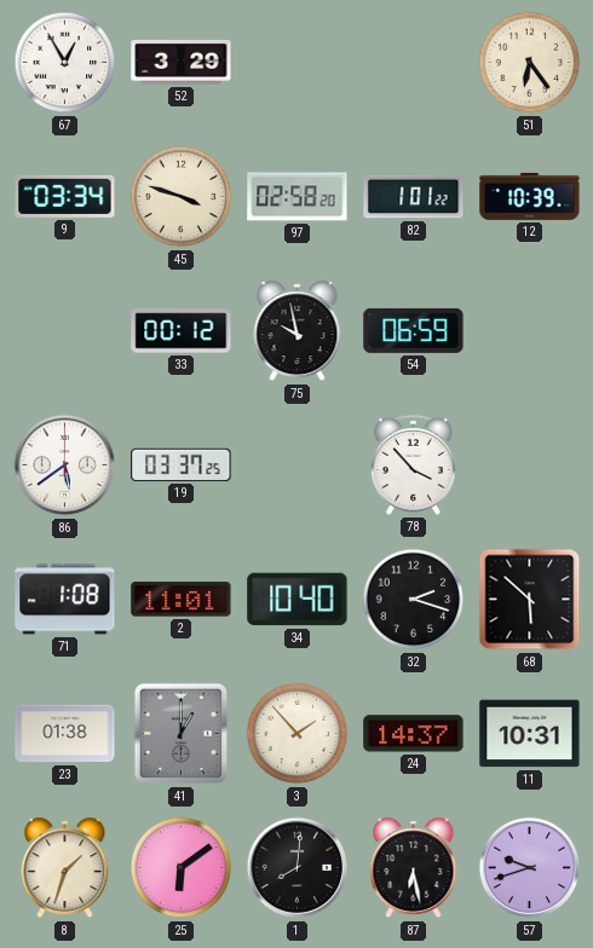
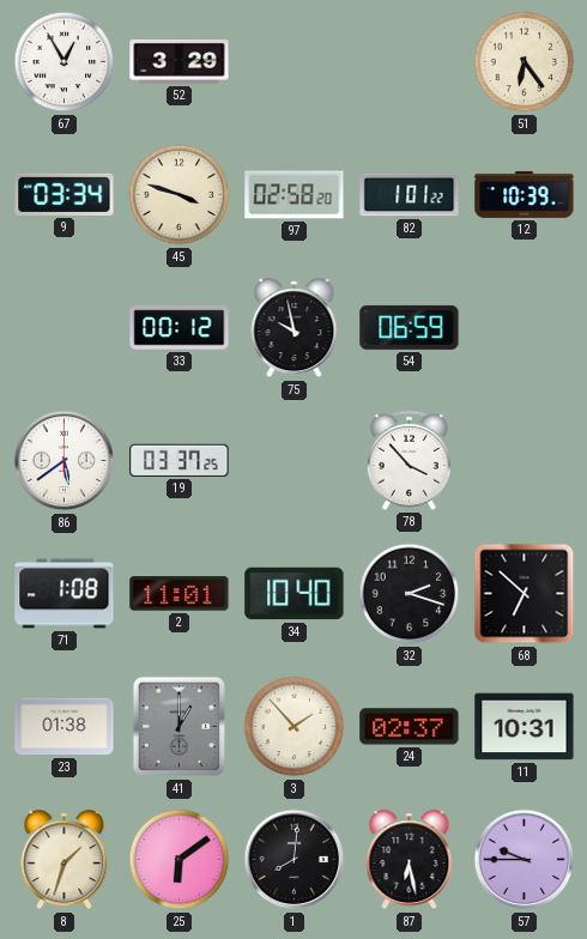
68: 5:52 -> 6:52
24: 14:37 -> 02:37
57: 9:42 -> 9:45
